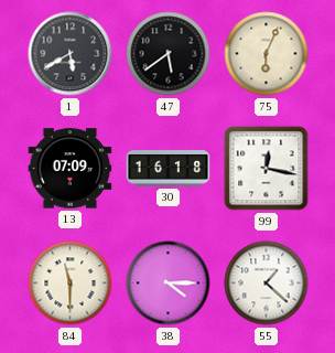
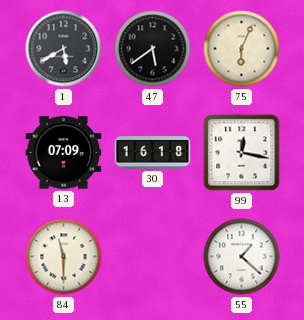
38: 4:15 -> none
